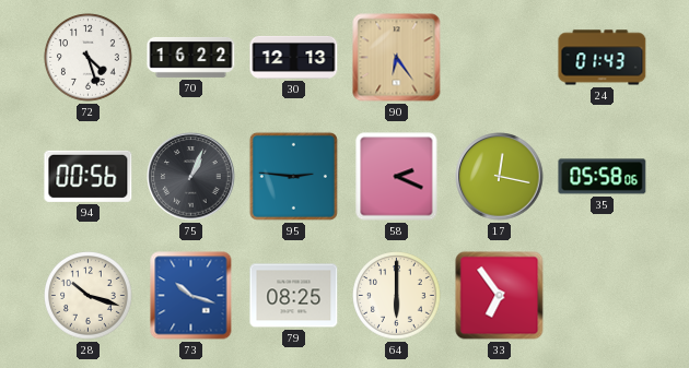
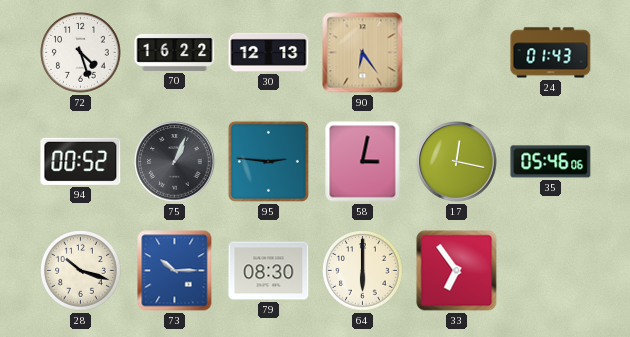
94: 00:56 -> 00:52
58: 2:19 -> 3:02
35: 05:58 -> 05:46
73: 10:18 -> 10:15
79: 08:25 -> 08:30
